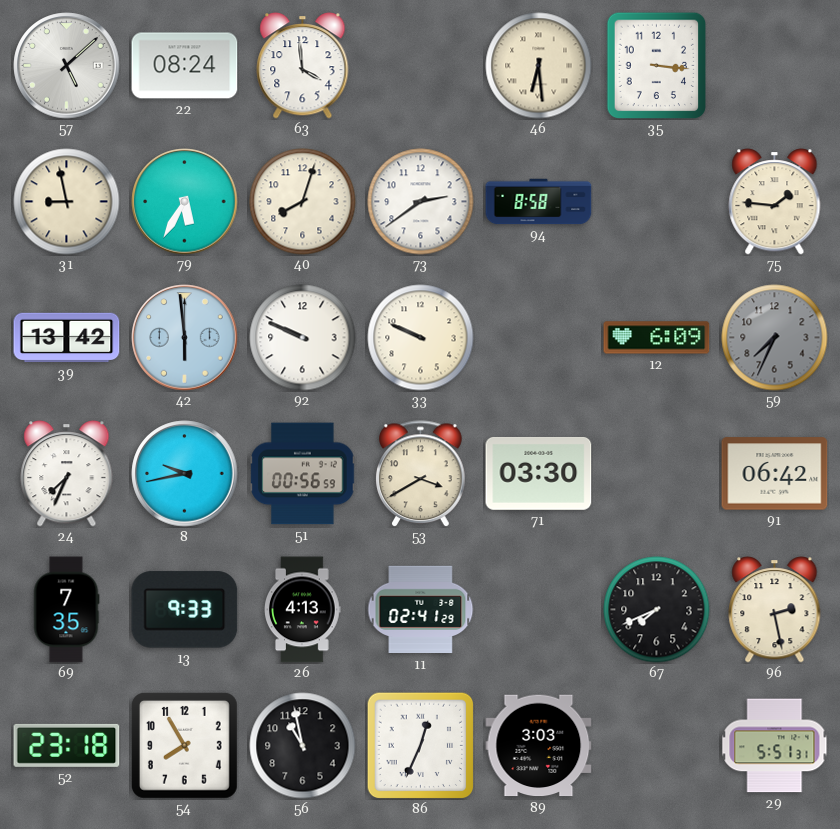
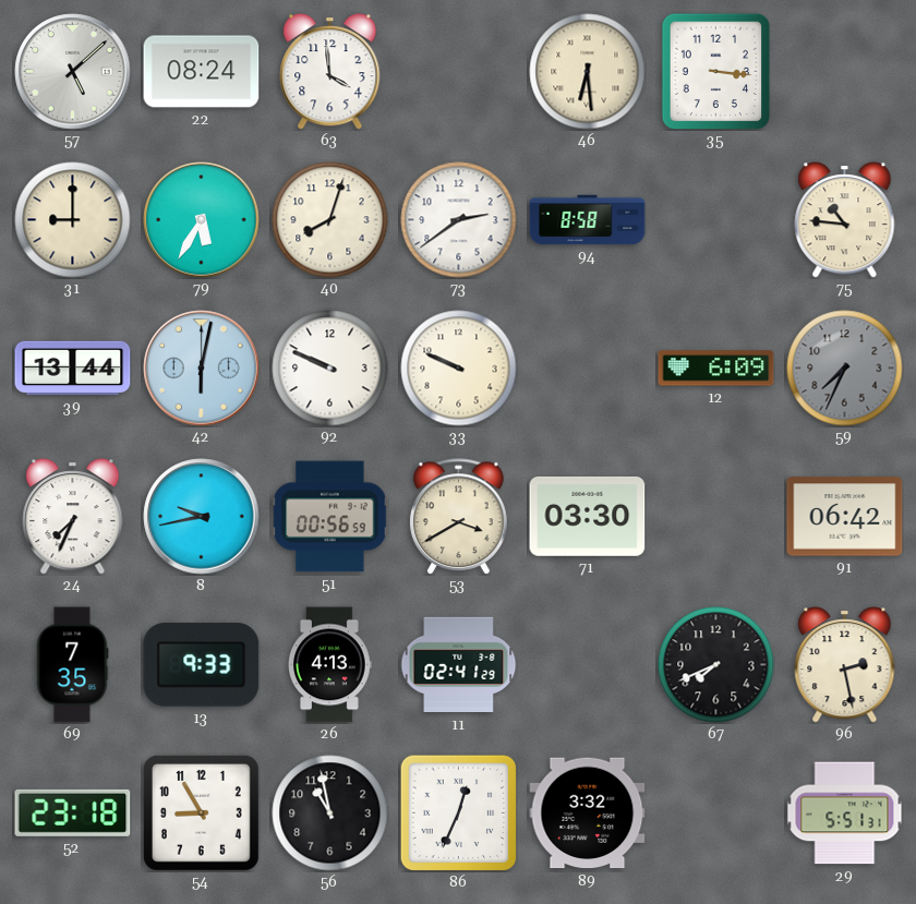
31: 8:58 -> 9:00
75: 1:46 -> 10:46
39: 13:42 -> 13:44
42: 5:59 -> 6:02
54: 7:55 -> 8:55
89: 3:03 -> 3:32
